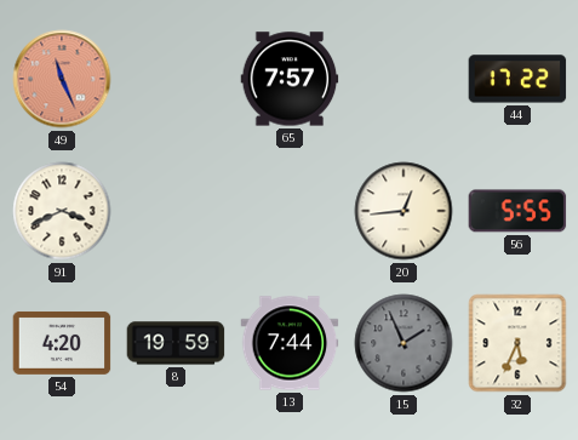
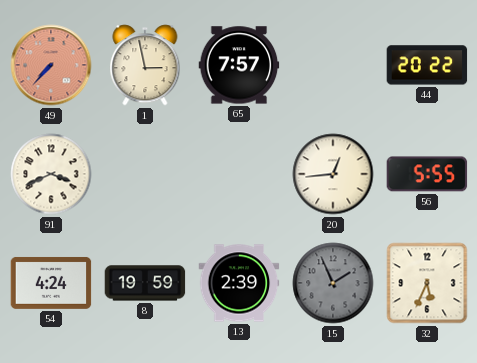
49: 11:26 -> 7:37
1: none -> 2:58
44: 17:22 -> 20:22
54: 4:20 -> 4:24
13: 7:44 -> 2:39
